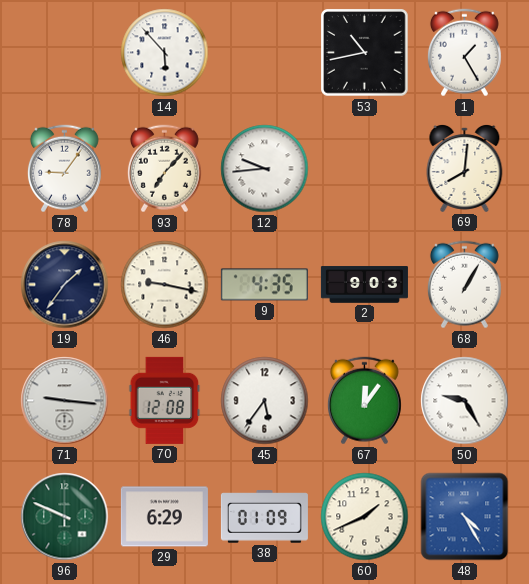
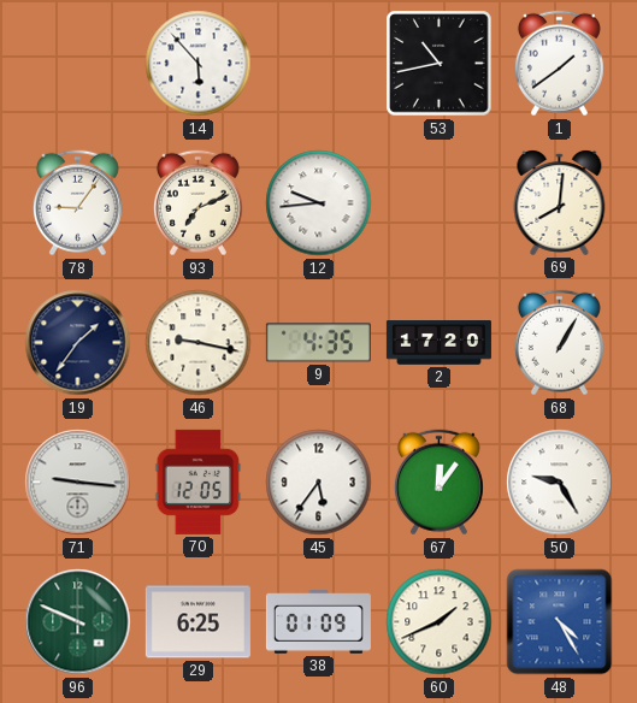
1: 1:25 -> 1:39
93: 7:07 -> 7:11
2: 9:03 -> 17:20
70: 12:08 -> 12:05
29: 6:29 -> 6:25
